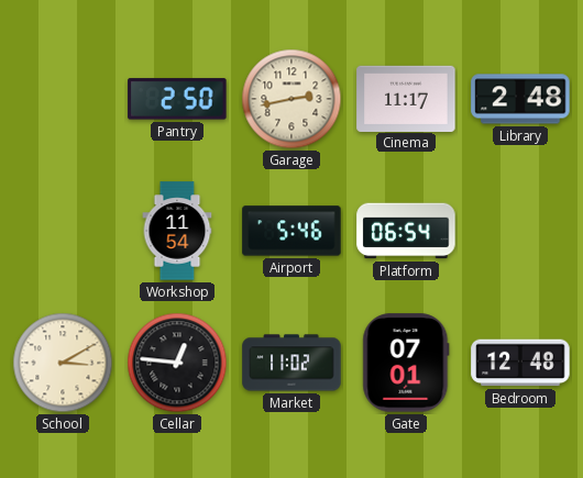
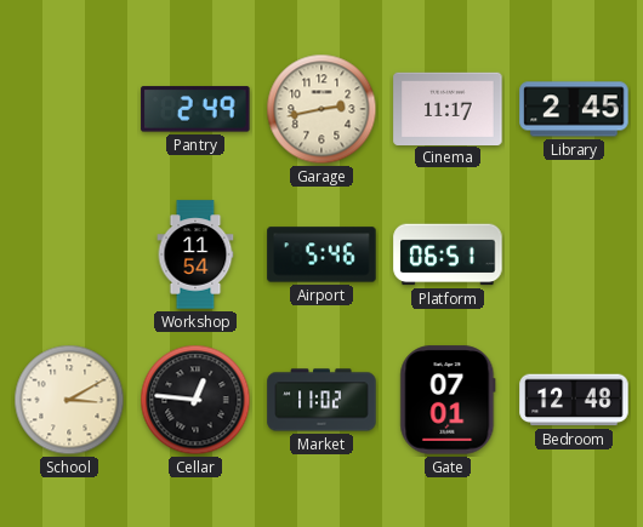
Pantry: 2:50 -> 2:49
Library: 2:48 -> 2:45
Platform: 06:54 -> 06:51
